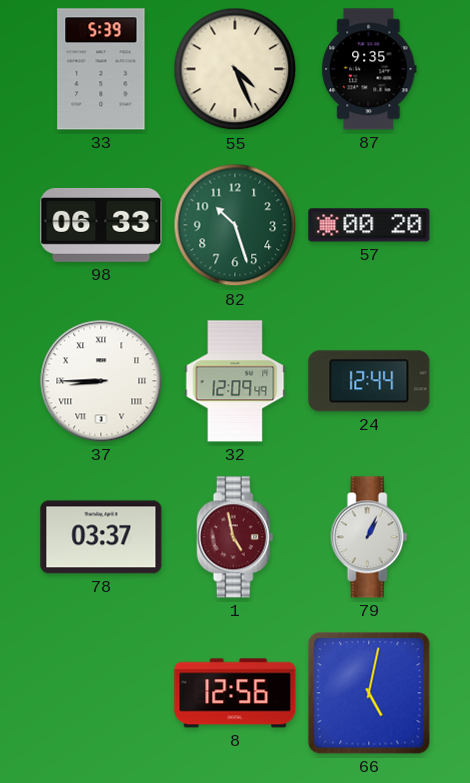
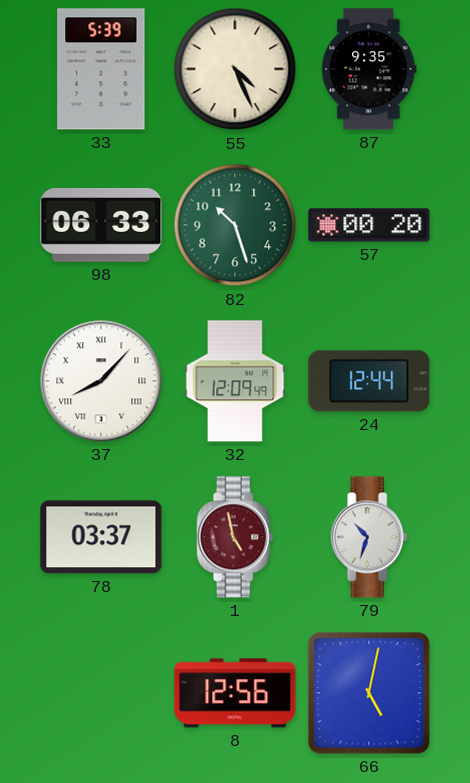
37: 8:45 -> 8:07
79: 1:04 -> 10:33
